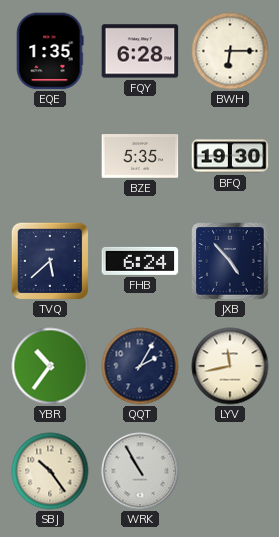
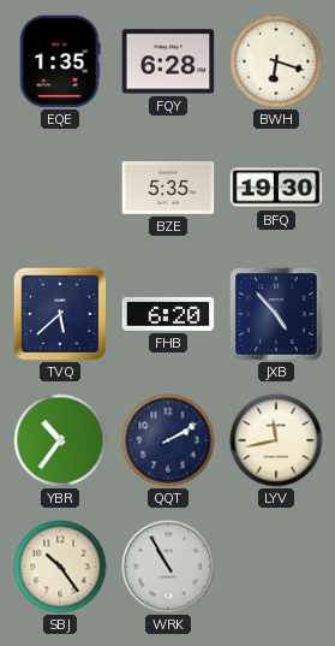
BWH: 6:15 -> 6:18
FHB: 6:24 -> 6:20
QQT: 2:05 -> 2:10
